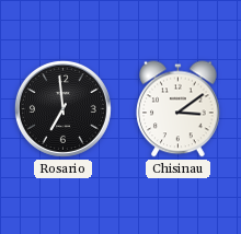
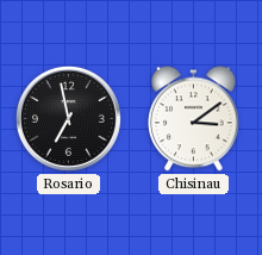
Rosario: 6:59 -> 6:58
